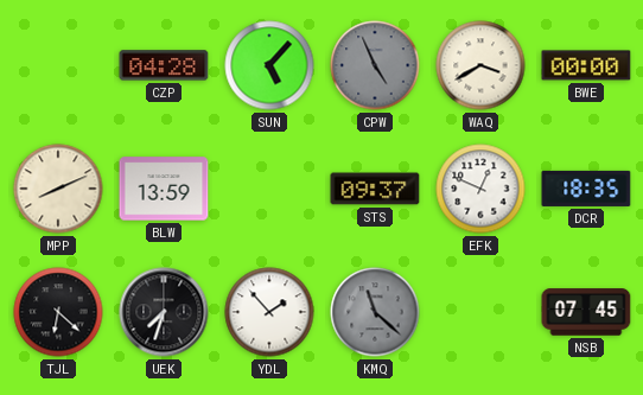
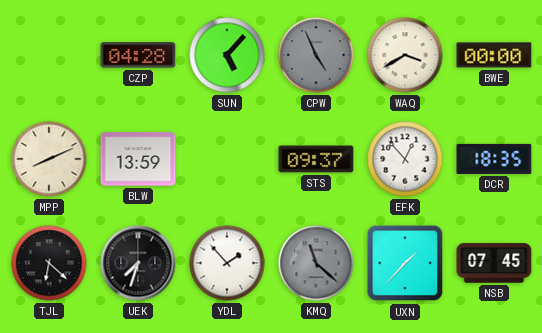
EFK: 12:49 -> 12:53
UXN: none -> 1:37
